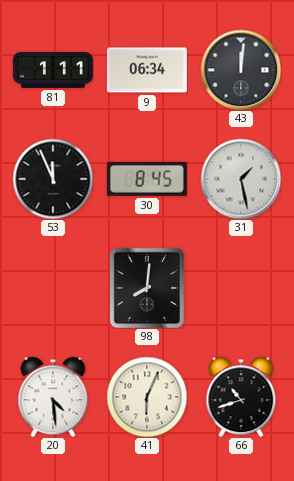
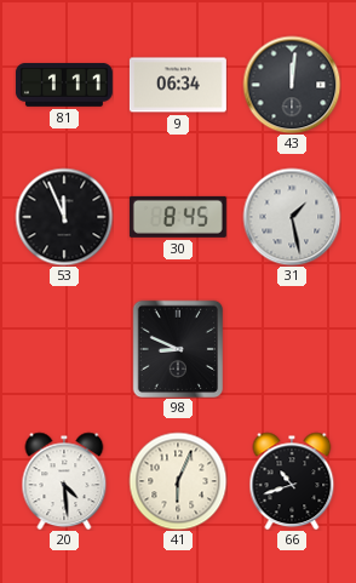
98: 8:01 -> 8:49
